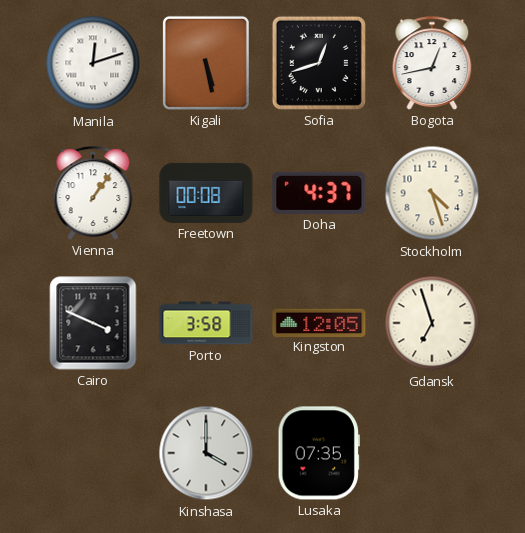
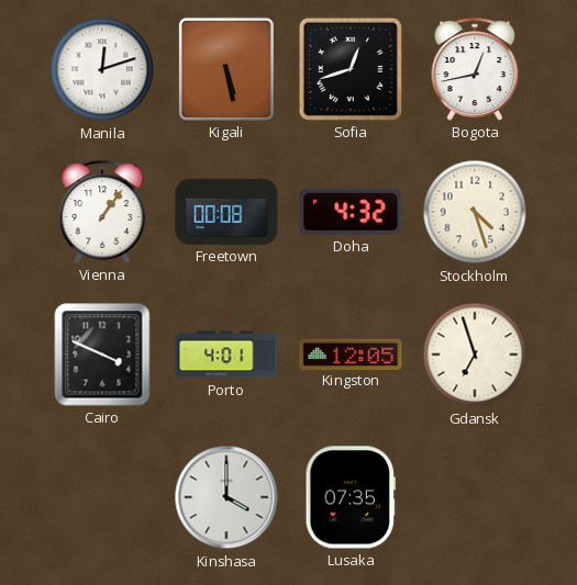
Doha: 4:37 -> 4:32
Porto: 3:58 -> 4:01
